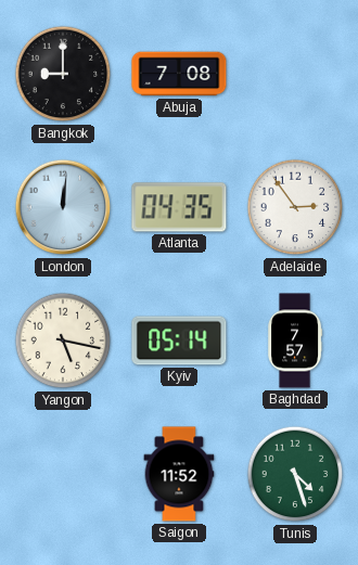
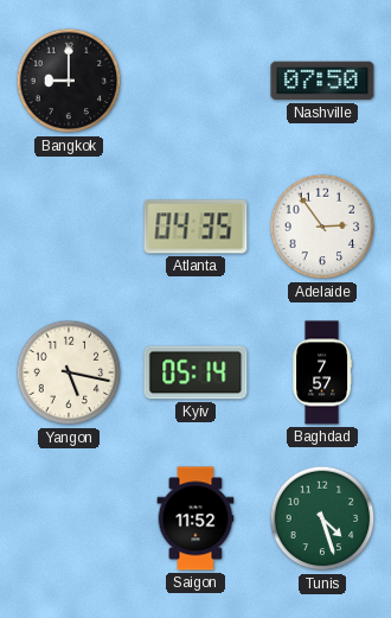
Abuja: 7:08 -> none
Nashville: none -> 07:50
London: 12:01 -> none
